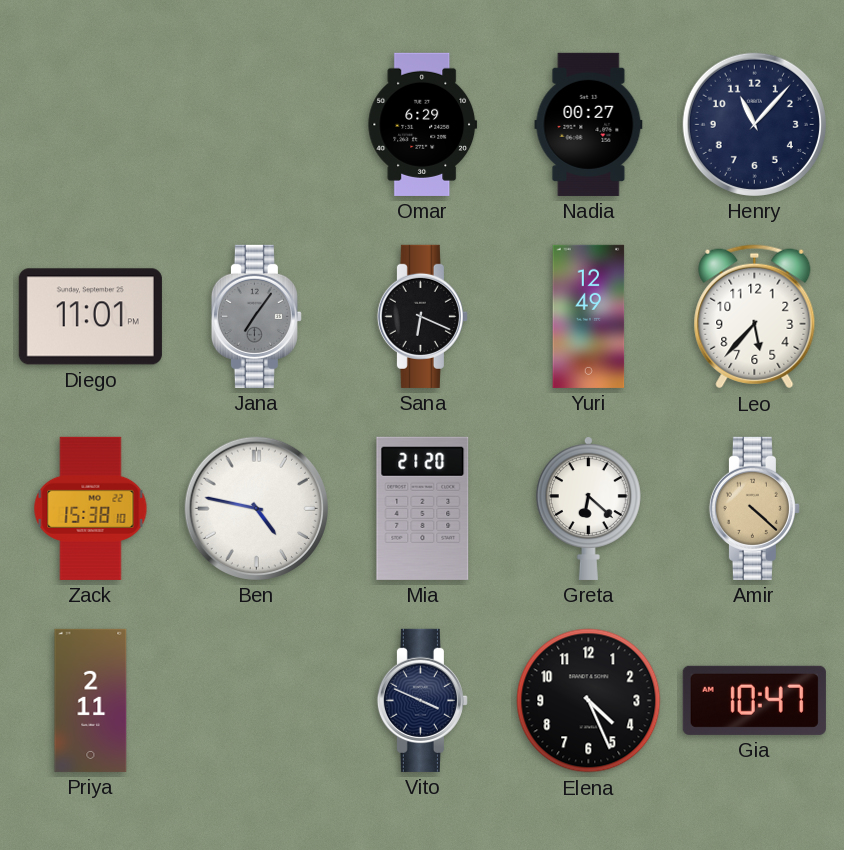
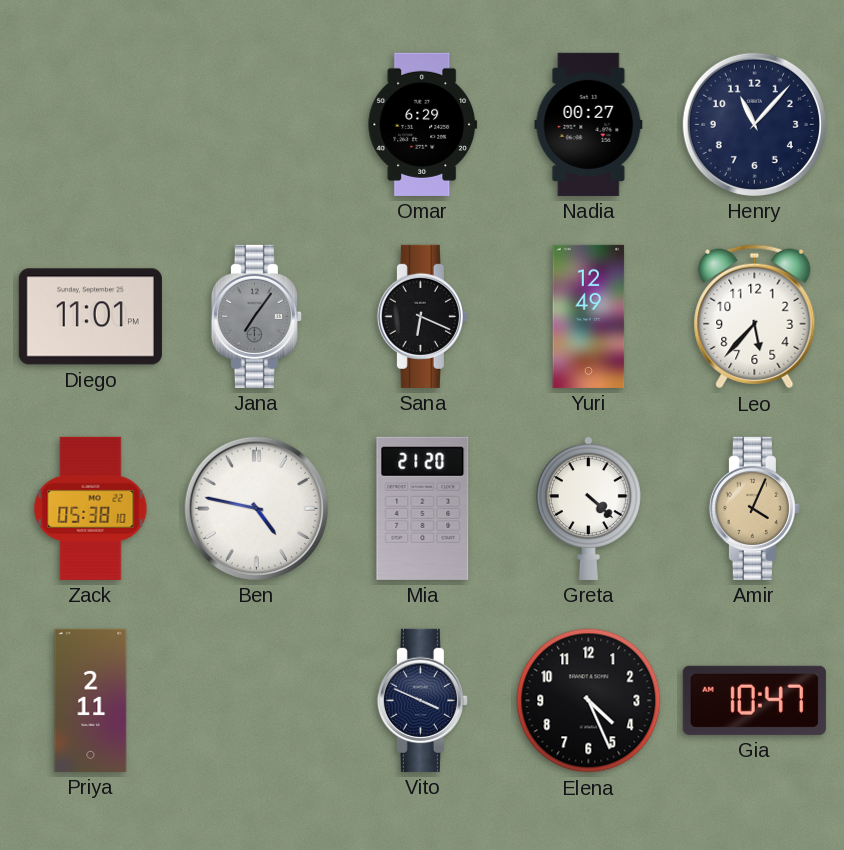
Zack: 15:38 -> 05:38
Greta: 6:22 -> 4:22
Amir: 4:22 -> 4:04
